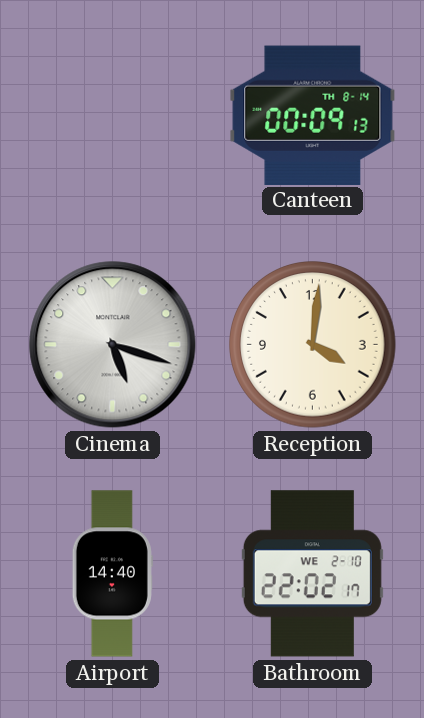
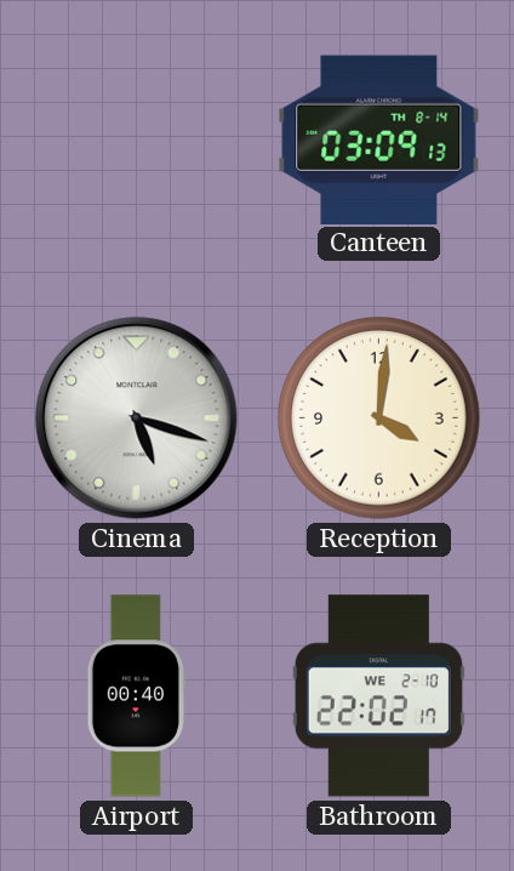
Canteen: 00:09 -> 03:09
Airport: 14:40 -> 00:40
